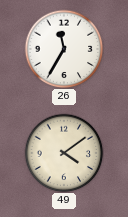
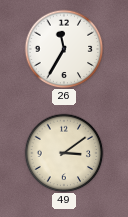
49: 4:09 -> 3:09
